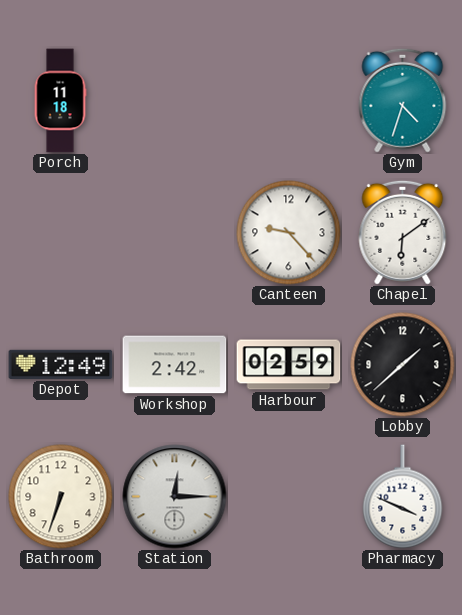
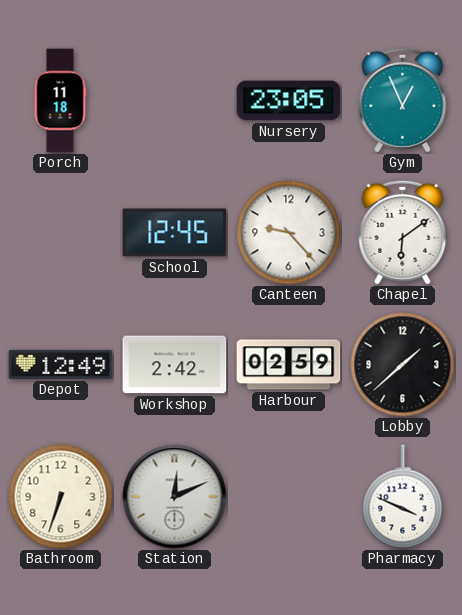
Nursery: none -> 23:05
Gym: 4:33 -> 12:56
School: none -> 12:45
Station: 12:15 -> 12:11
